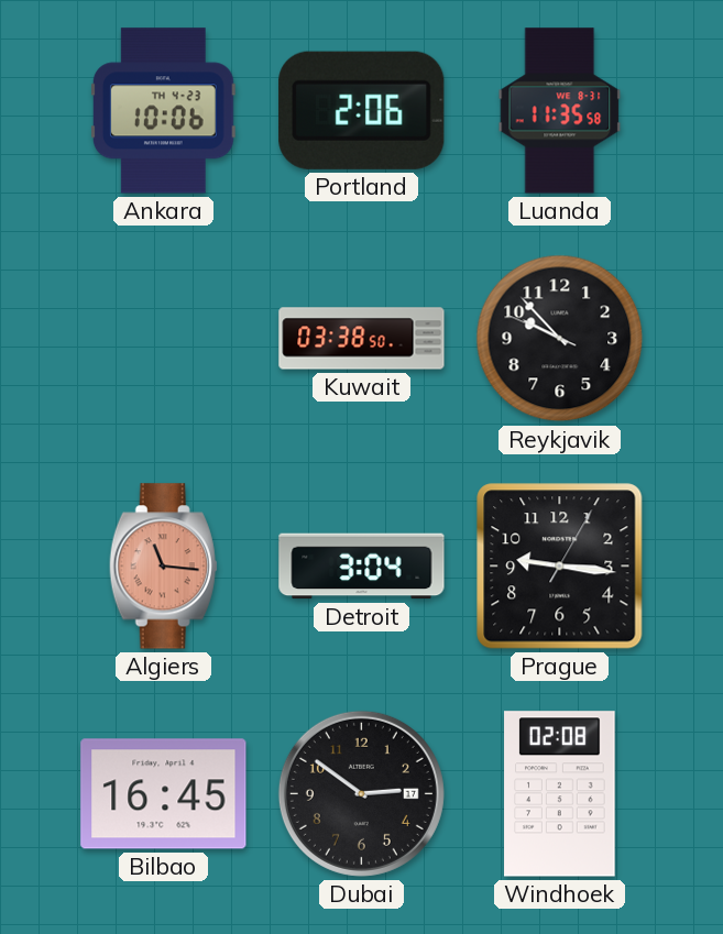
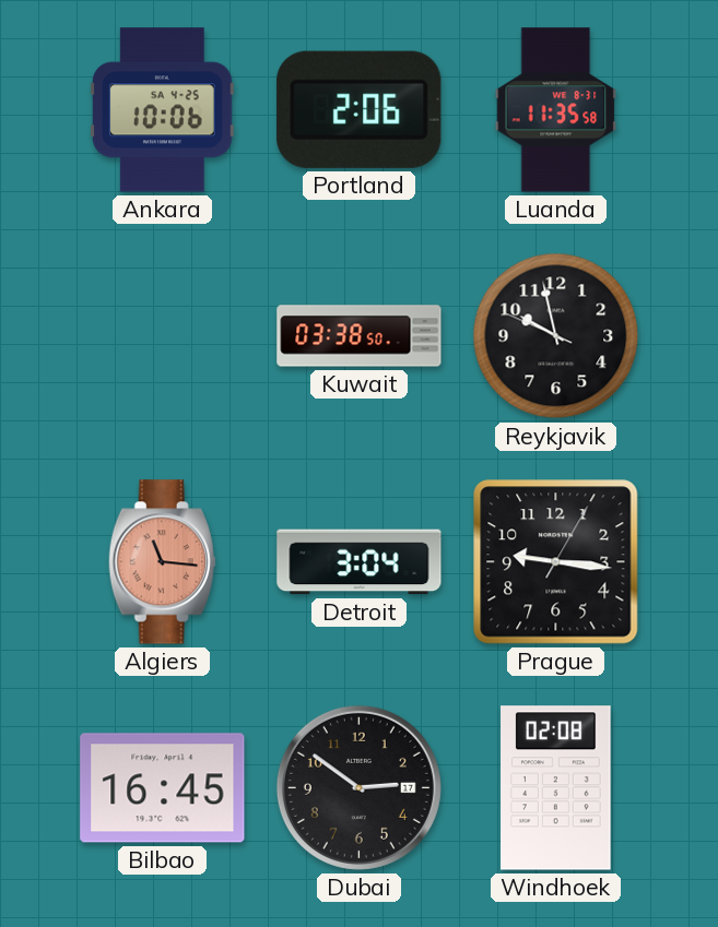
Ankara date: TH 4-23 -> SA 4-25
Reykjavik: 9:52 -> 9:57
